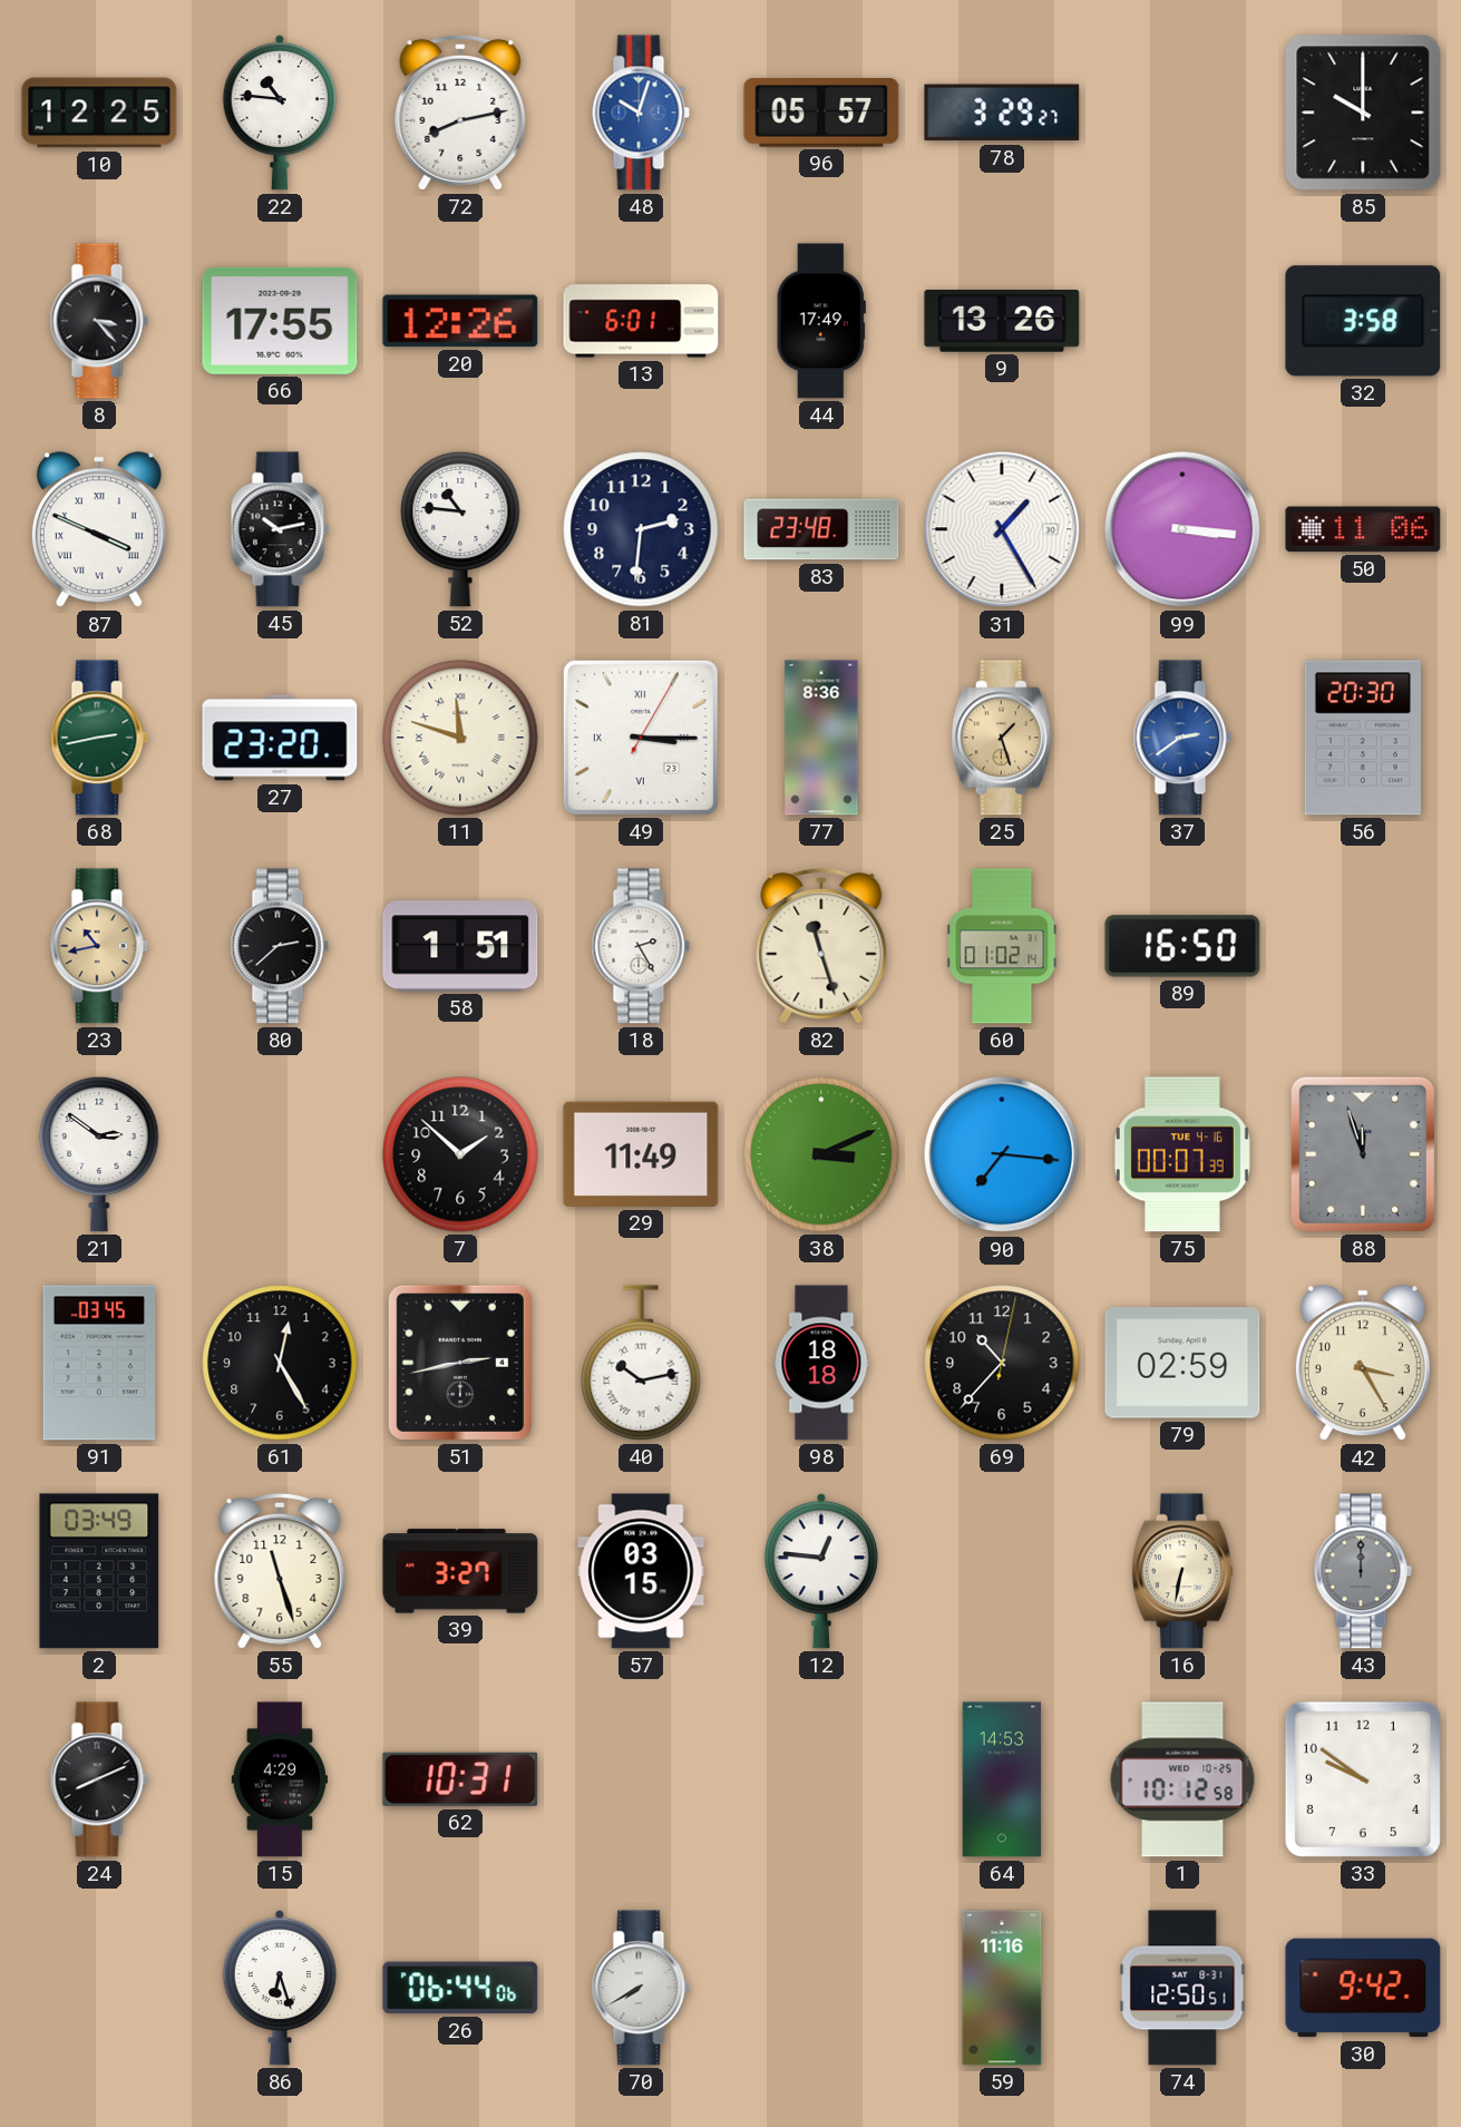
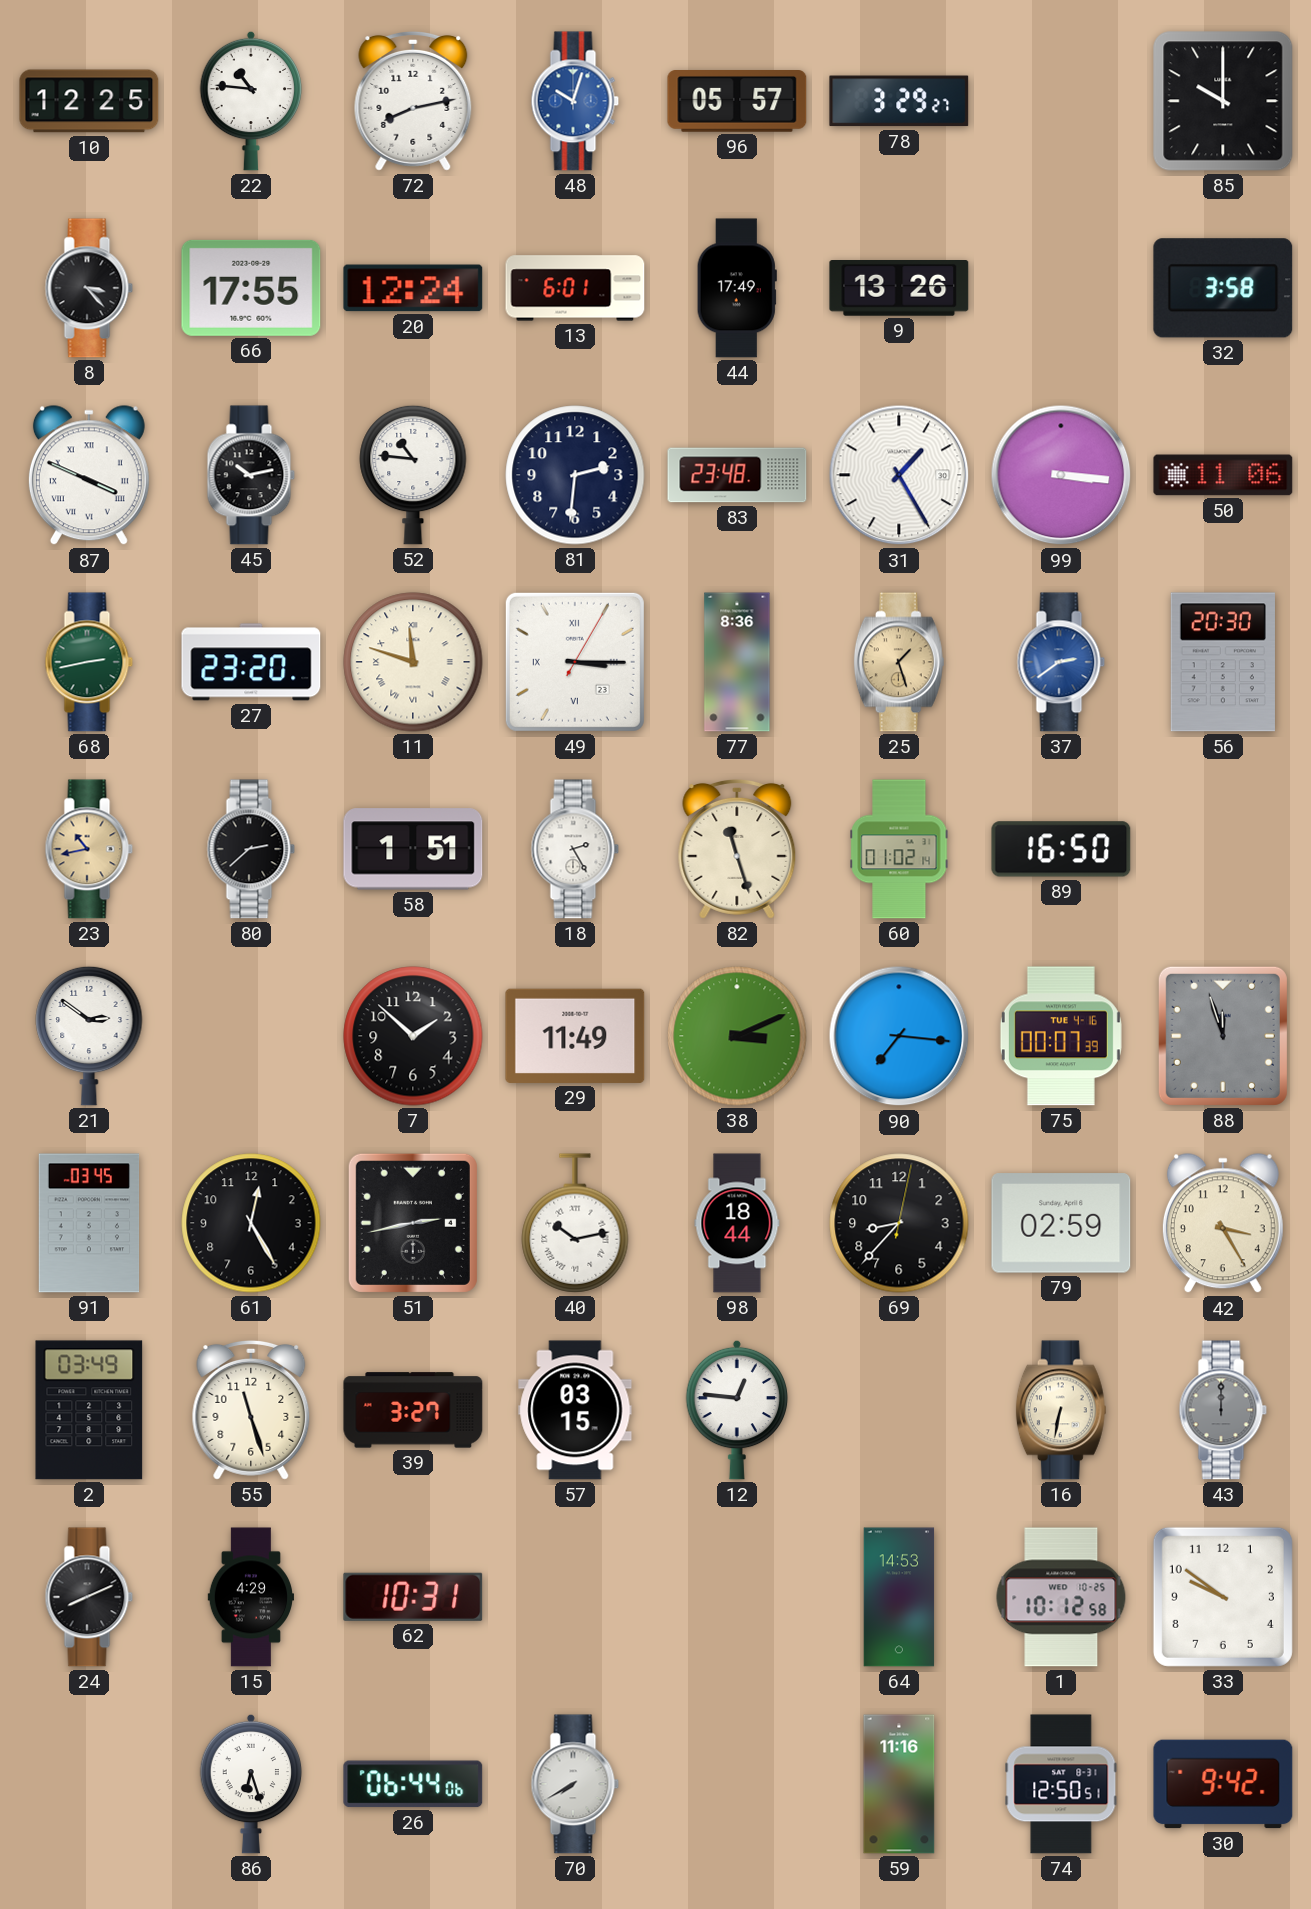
20: 12:26 -> 12:24
98: 18:18 -> 18:44
69: 10:37 -> 8:37
